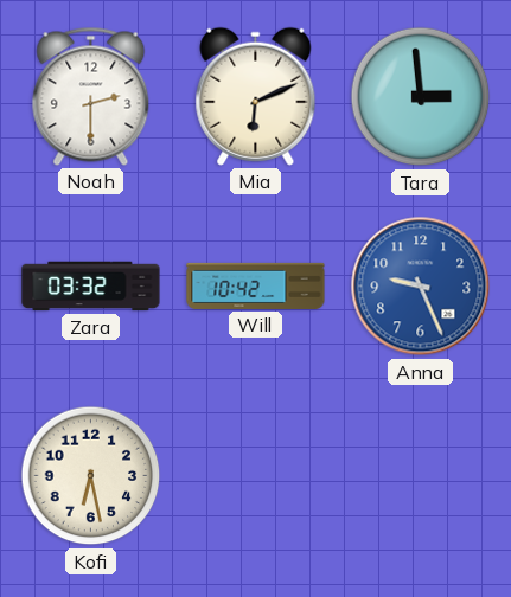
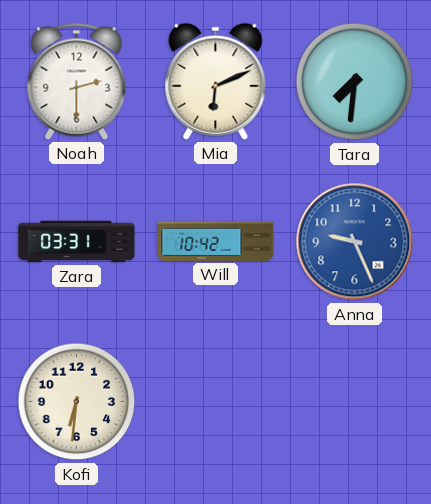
Tara: 2:59 -> 7:31
Zara: 03:32 -> 03:31
Kofi: 6:28 -> 6:31
